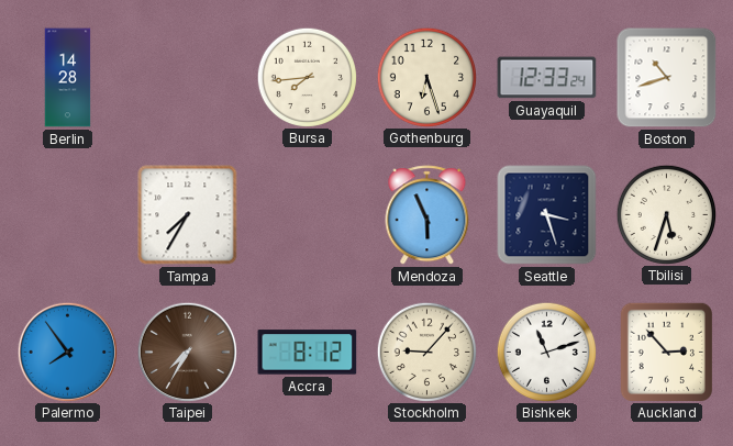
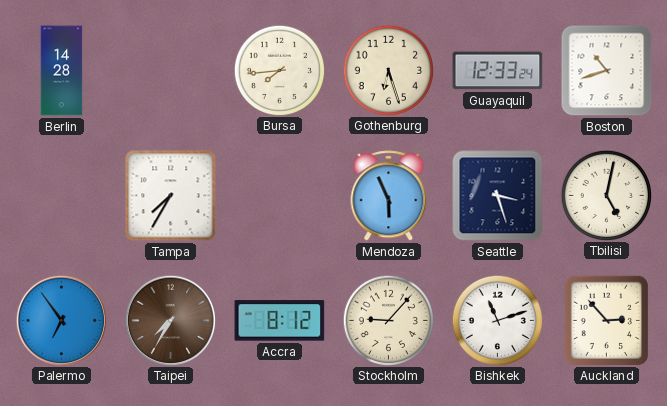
Tbilisi: 5:33 -> 5:02
Palermo: 7:54 -> 6:54
